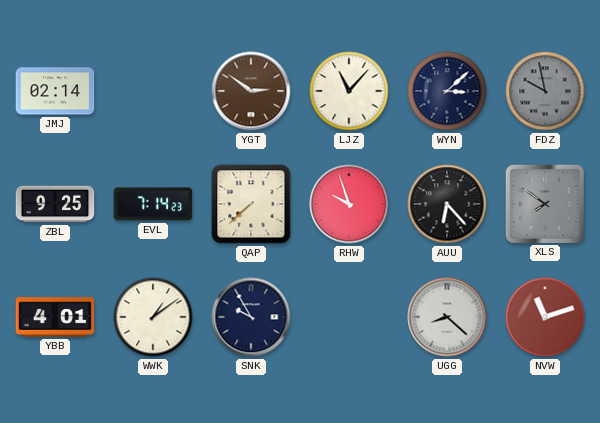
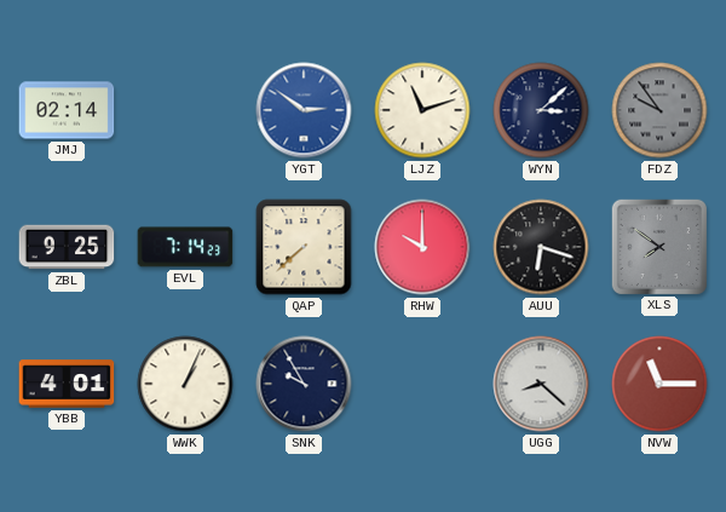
YGT dial: brown -> blue
LJZ: 11:07 -> 11:12
FDZ: 9:58 -> 9:54
RHW: 9:57 -> 10:00
AUU: 6:23 -> 6:18
WWK: 1:09 -> 1:04
NVW: 11:12 -> 11:15
